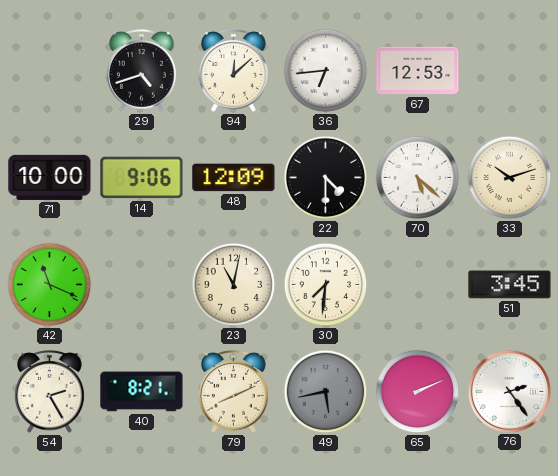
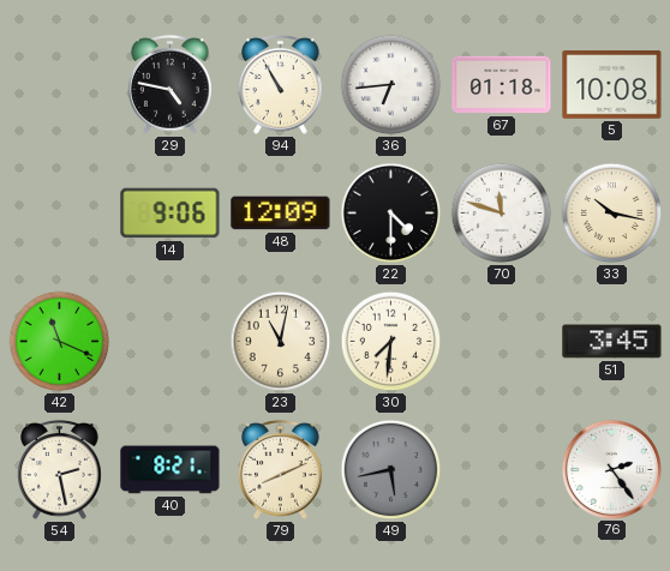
29: 4:42 -> 4:47
94: 12:08 -> 10:55
67: 12:53 -> 01:18
5: none -> 10:08
71: 10:00 -> none
70: 5:22 -> 11:48
33: 10:12 -> 10:17
54: 2:25 -> 2:28
65: 2:11 -> none
